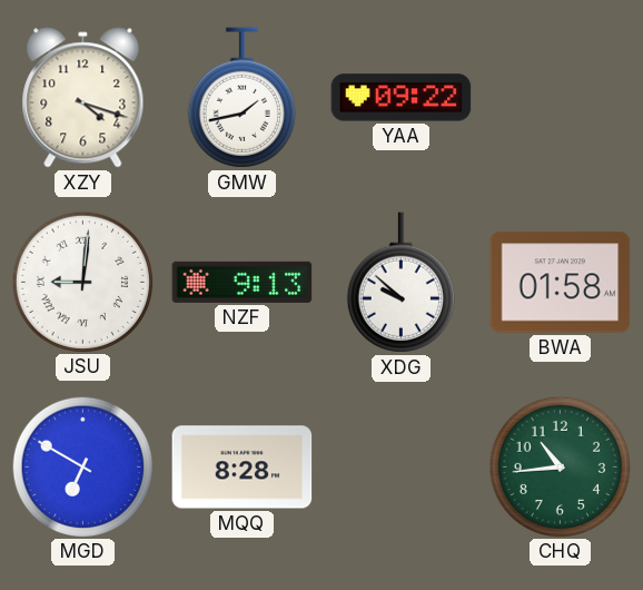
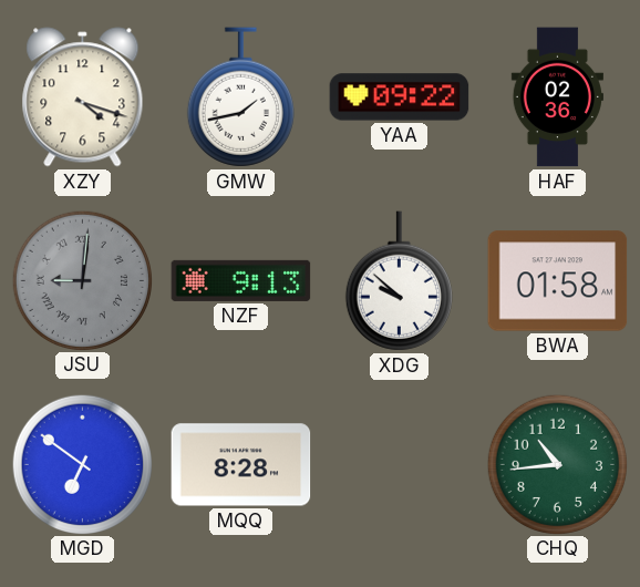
HAF: none -> 02:36
JSU dial: white -> grey
MGD: 6:50 -> 6:51
